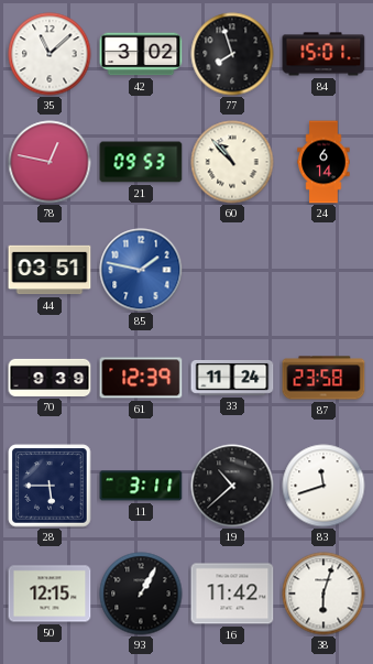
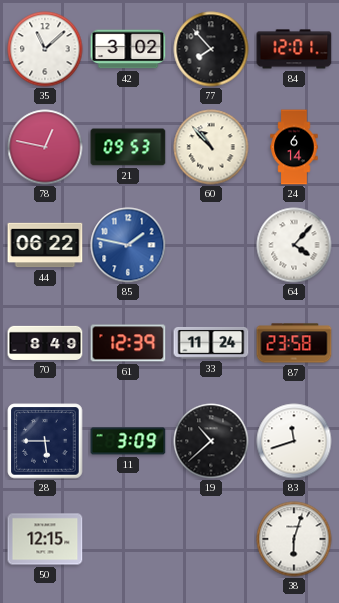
77: 7:57 -> 7:53
84: 15:01 -> 12:01
44: 03:51 -> 06:22
64: none -> 4:07
70: 9:39 -> 8:49
11: 3:11 -> 3:09
93: 1:05 -> none
16: 11:42 -> none
